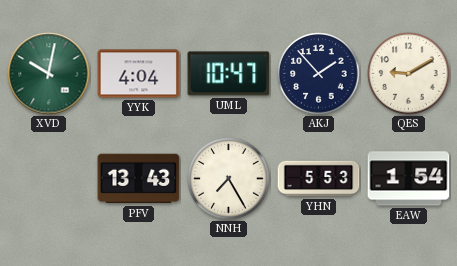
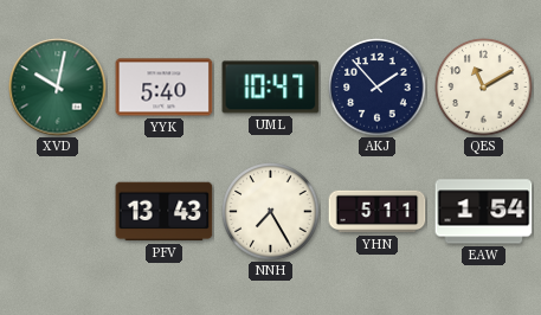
YYK: 4:04 -> 5:40
QES: 9:10 -> 11:10
YHN: 5:53 -> 5:11
